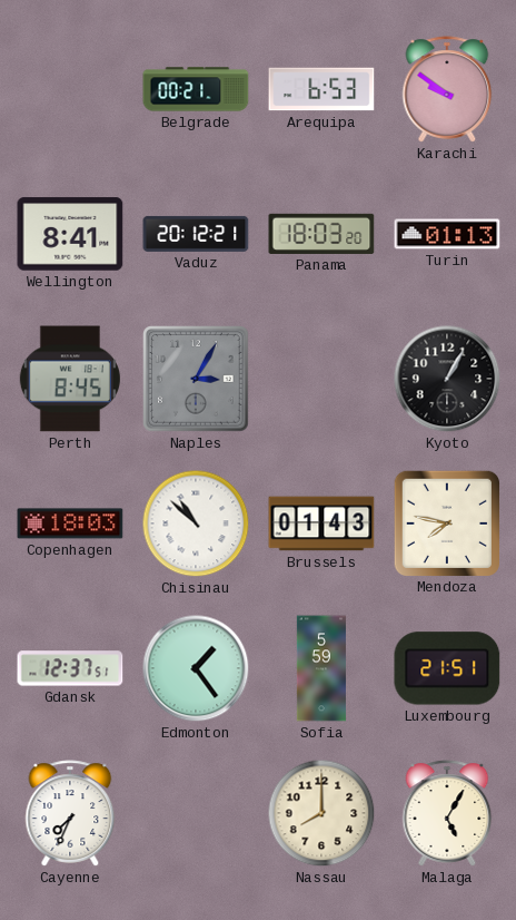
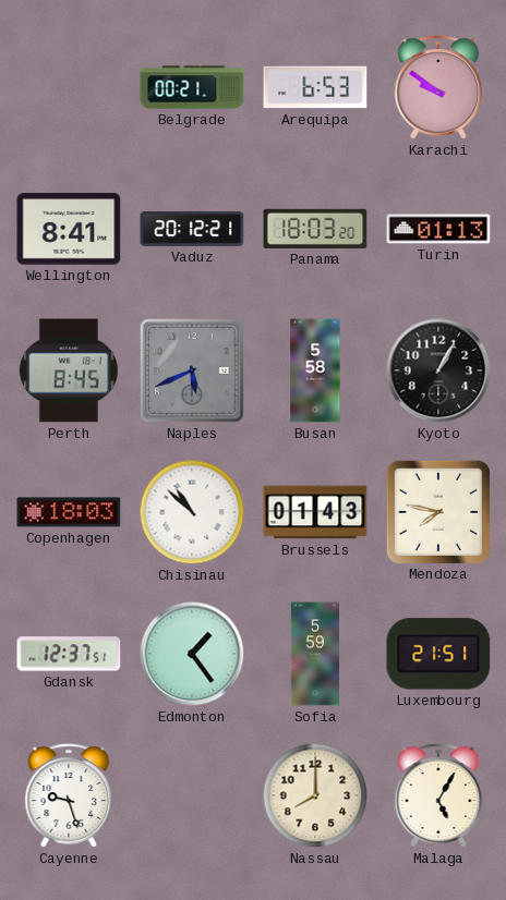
Naples: 3:05 -> 5:41
Busan: none -> 5:58
Cayenne: 7:34 -> 9:27
